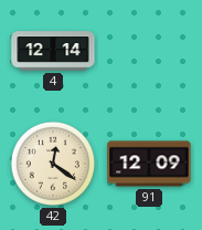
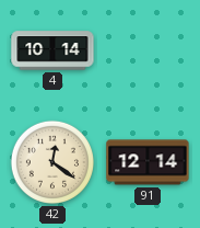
4: 12:14 -> 10:14
91: 12:09 -> 12:14
